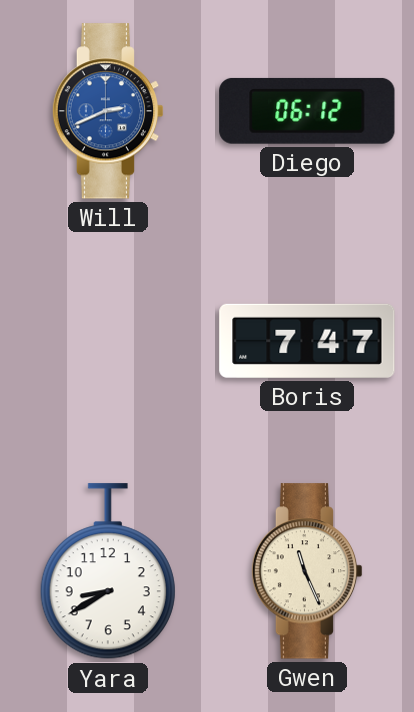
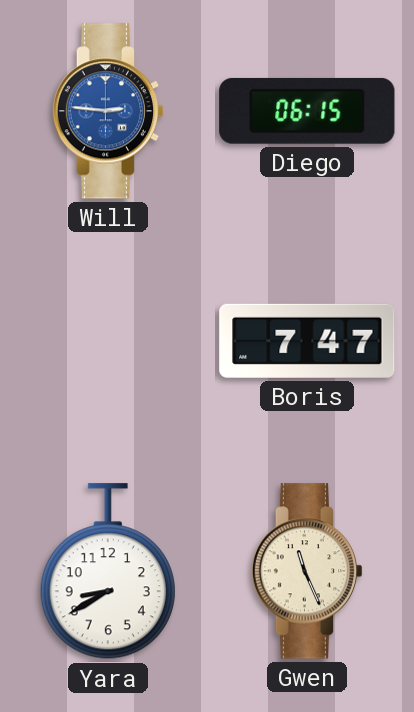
Will: 2:41 -> 2:46
Diego: 06:12 -> 06:15
